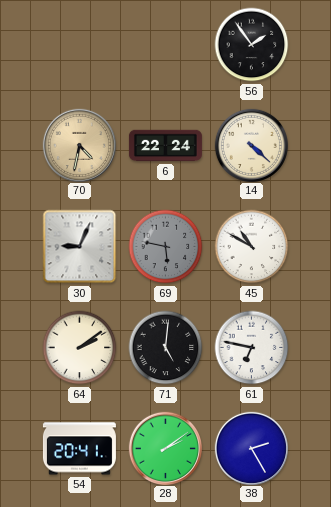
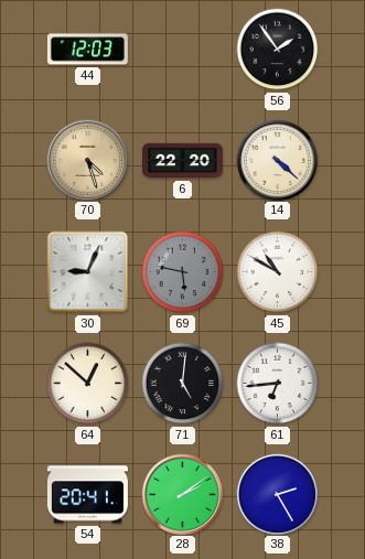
44: none -> 12:03
70: 4:32 -> 4:27
6: 22:24 -> 22:20
64: 2:09 -> 12:52
61: 6:47 -> 6:44
